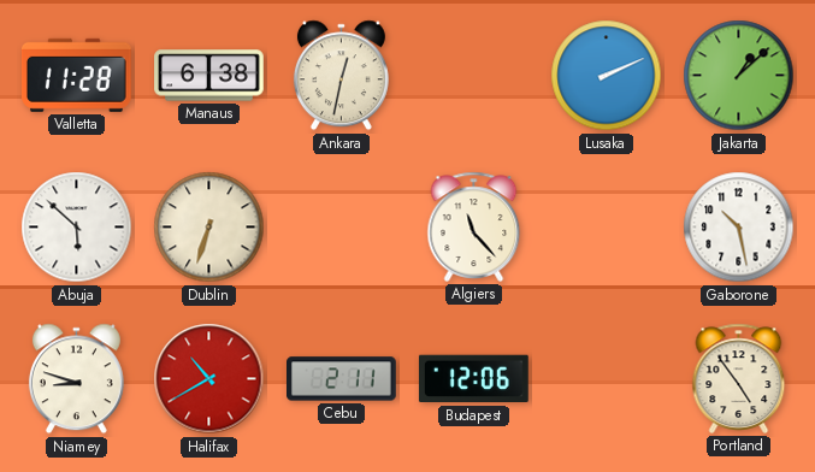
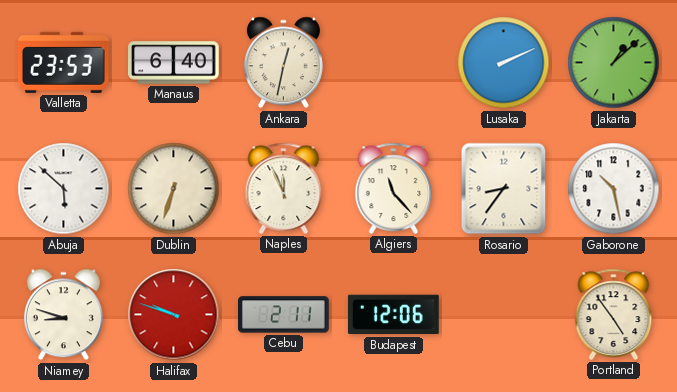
Valletta: 11:28 -> 23:53
Manaus: 6:38 -> 6:40
Naples: none -> 11:56
Rosario: none -> 8:36
Halifax: 10:40 -> 9:48
